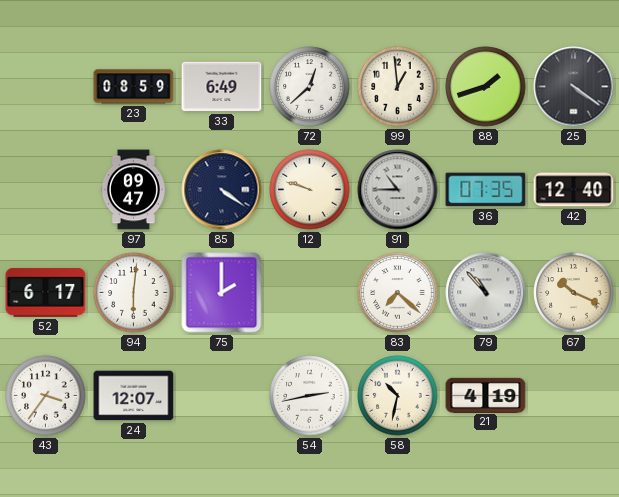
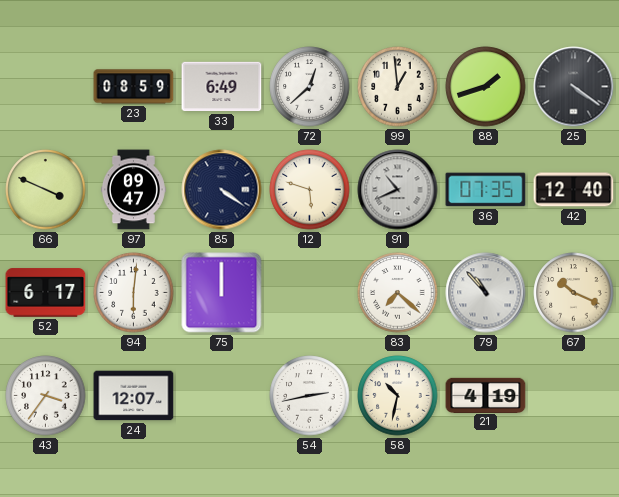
66: none -> 3:49
12: 9:48 -> 5:48
91: 10:45 -> 10:41
75: 2:00 -> 12:00
